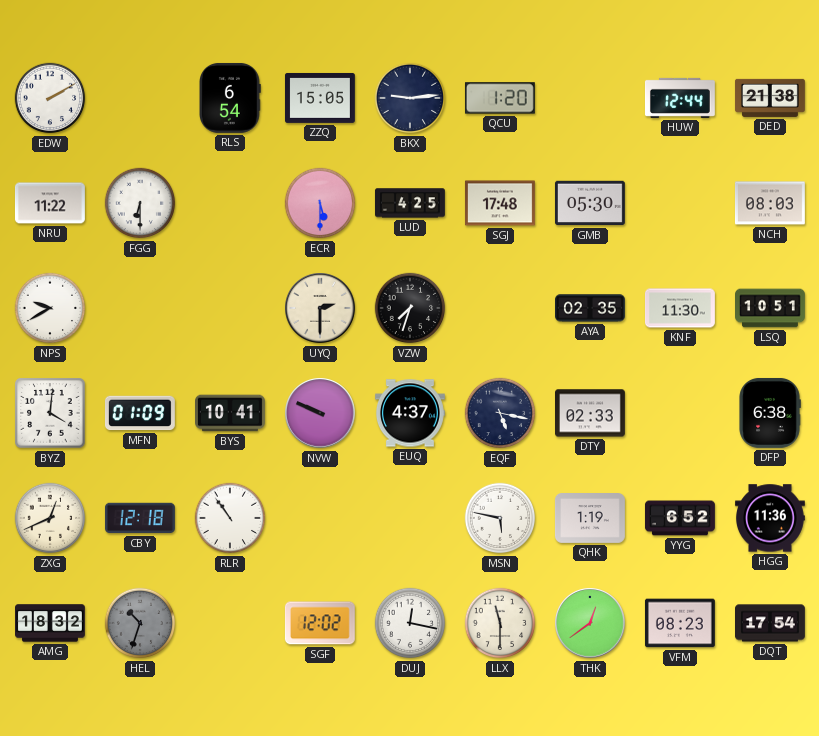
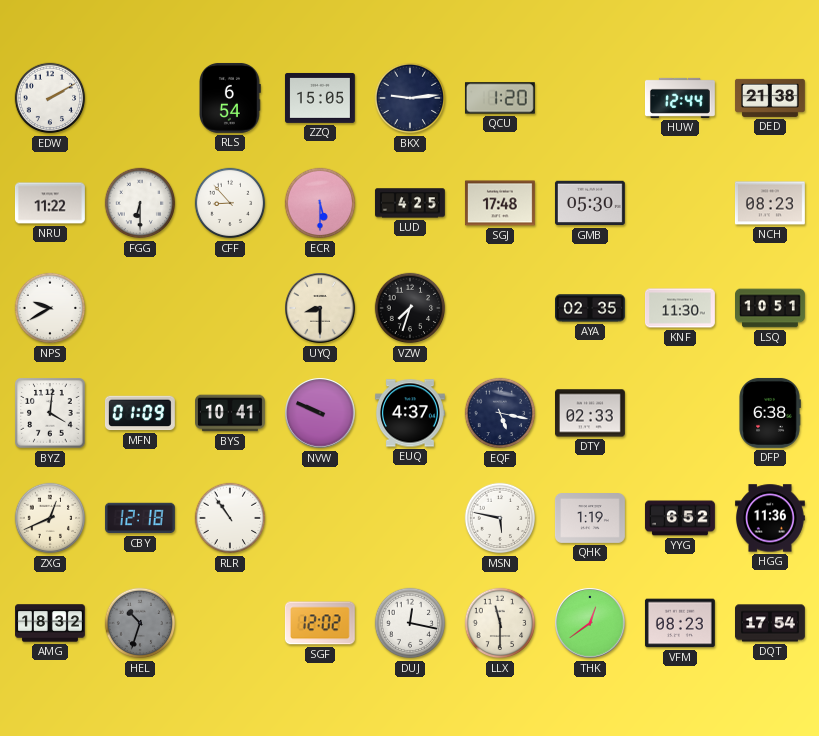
CFF: none -> 8:53
NCH: 08:03 -> 08:23
UYQ: 2:30 -> 8:30
